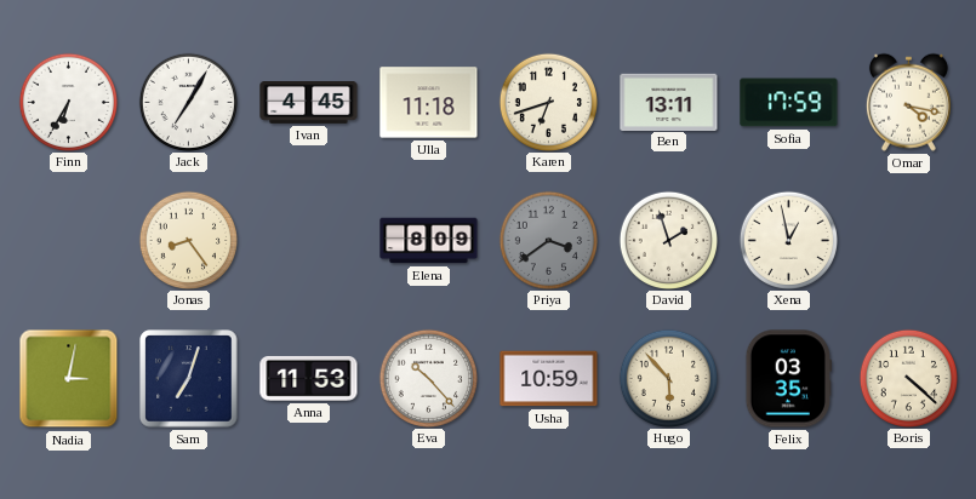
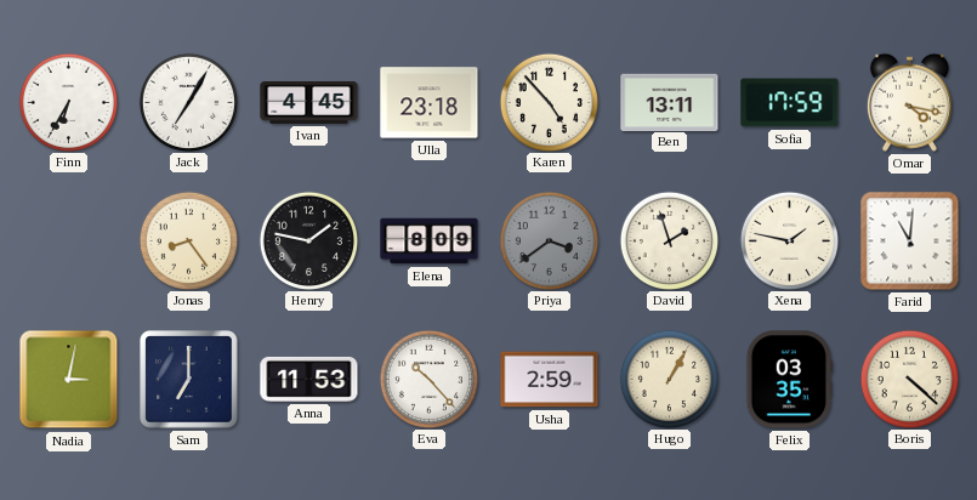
Ulla: 11:18 -> 23:18
Karen: 6:42 -> 4:53
Henry: none -> 1:47
Xena: 12:58 -> 1:47
Farid: none -> 11:01
Sam: 7:03 -> 7:00
Usha: 10:59 -> 2:59
Hugo: 5:53 -> 1:05
